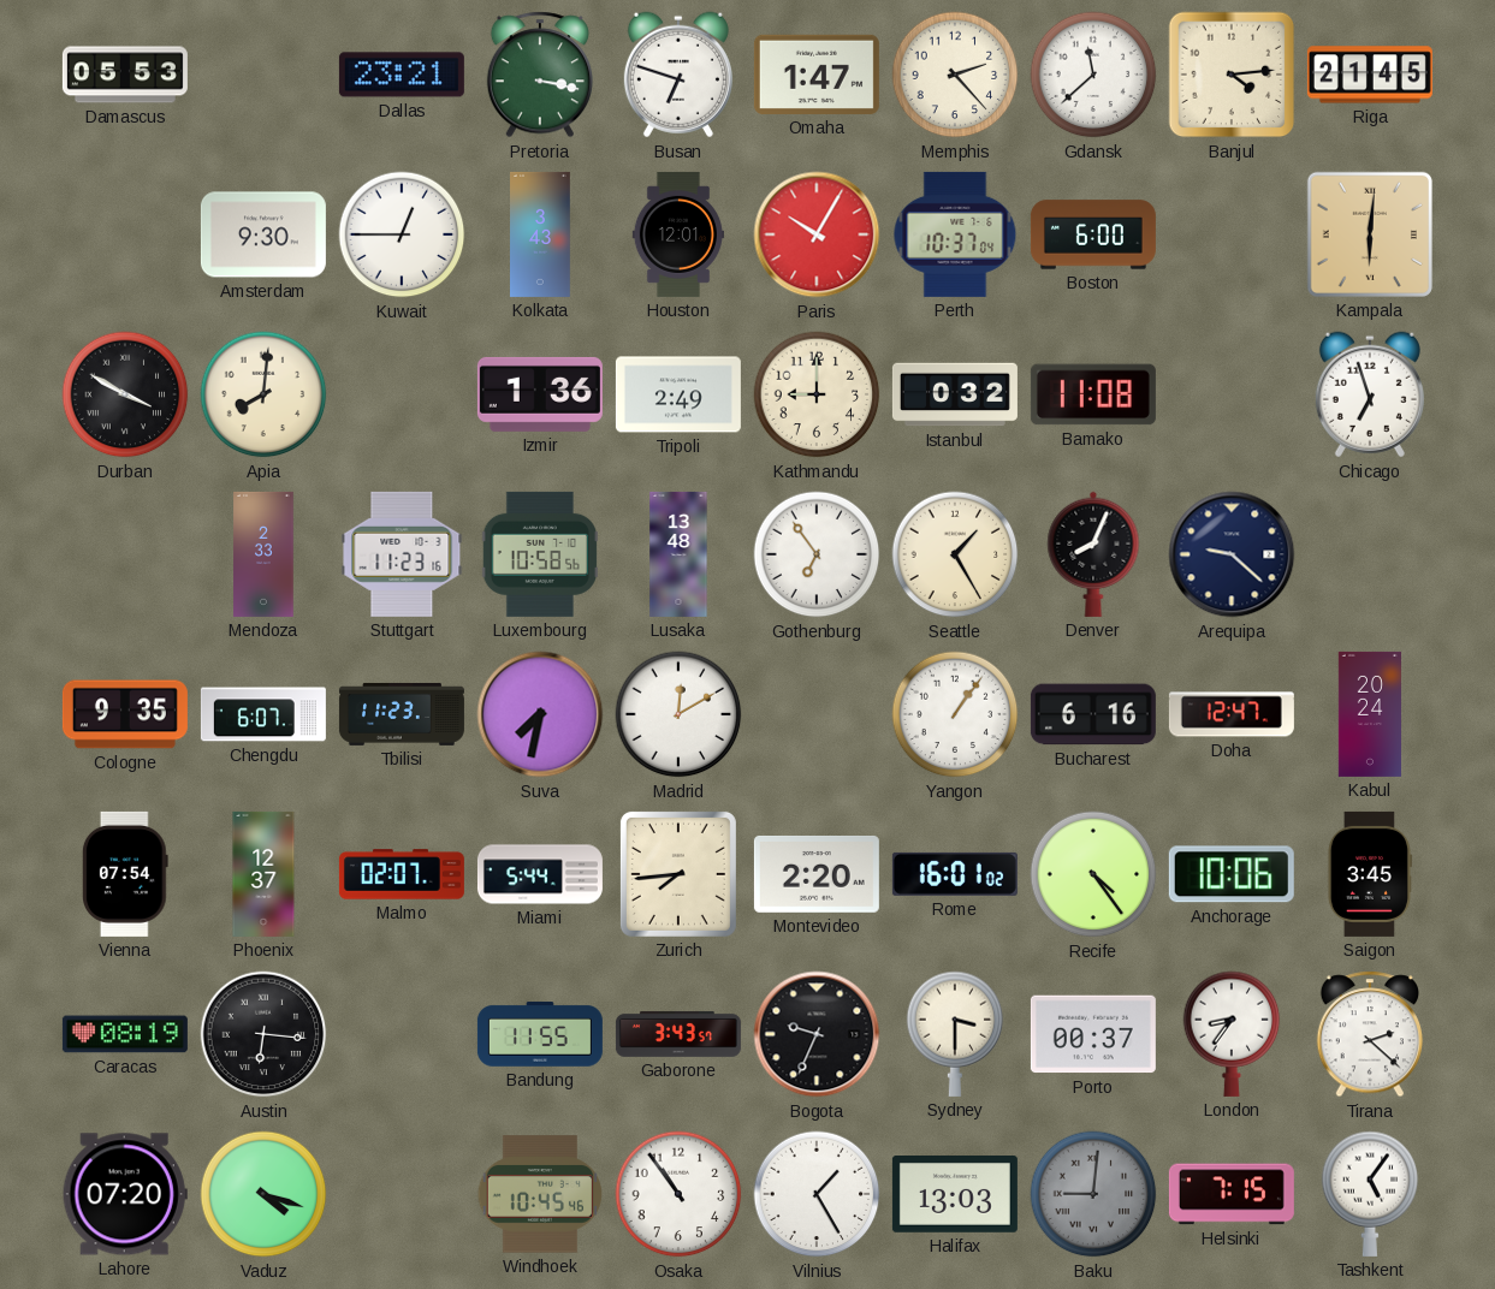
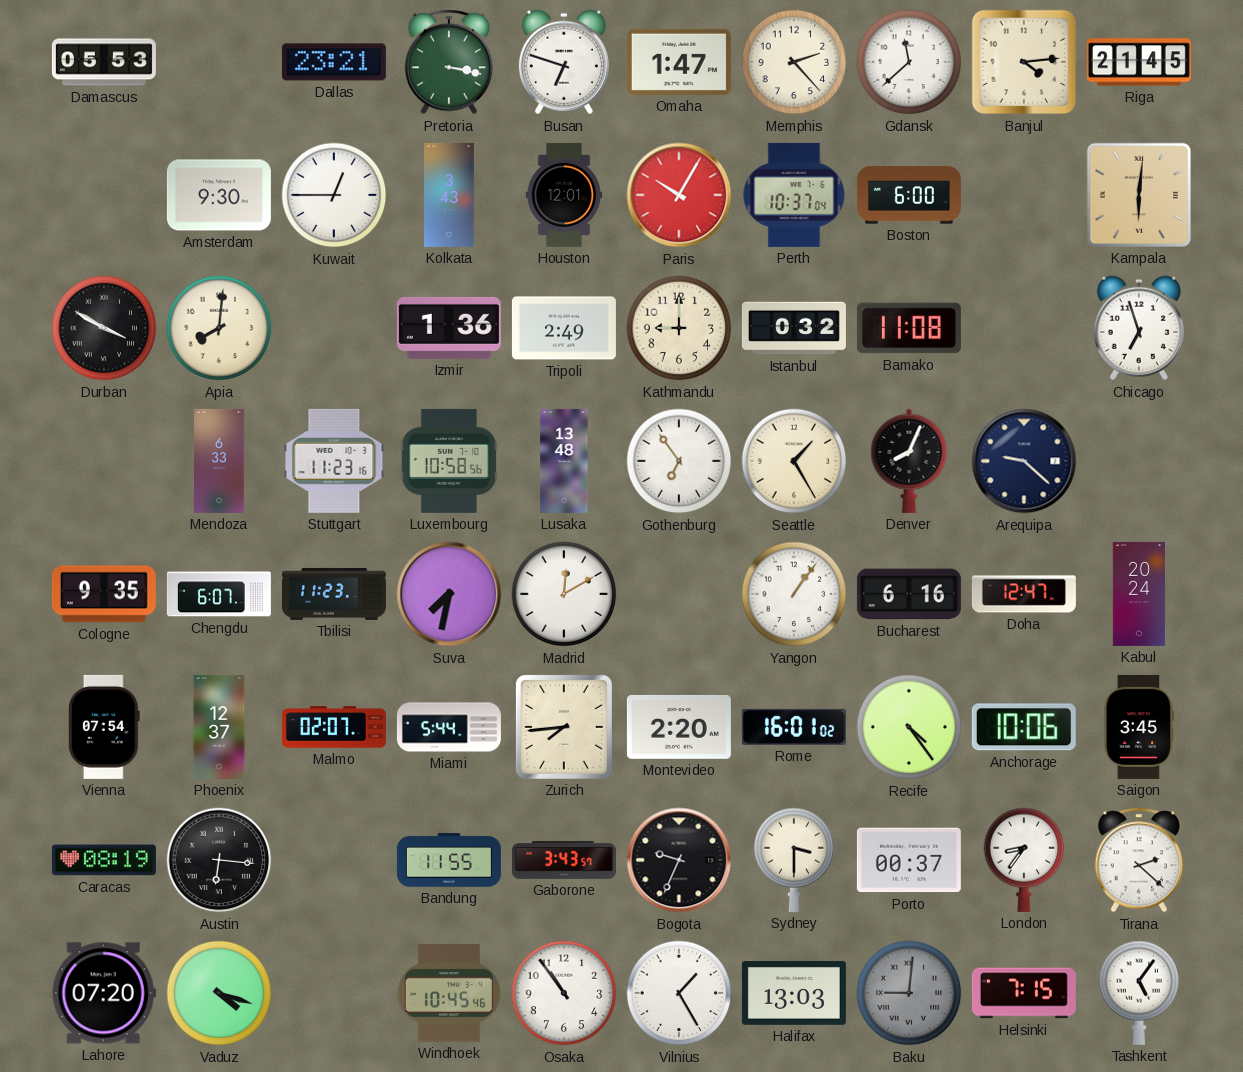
Mendoza: 2:33 -> 6:33
